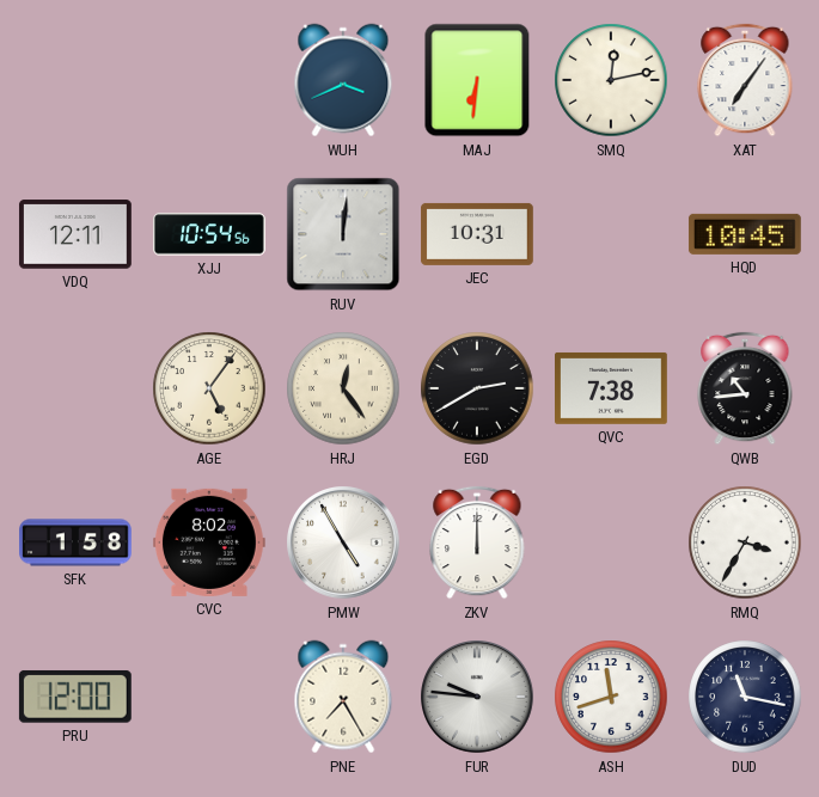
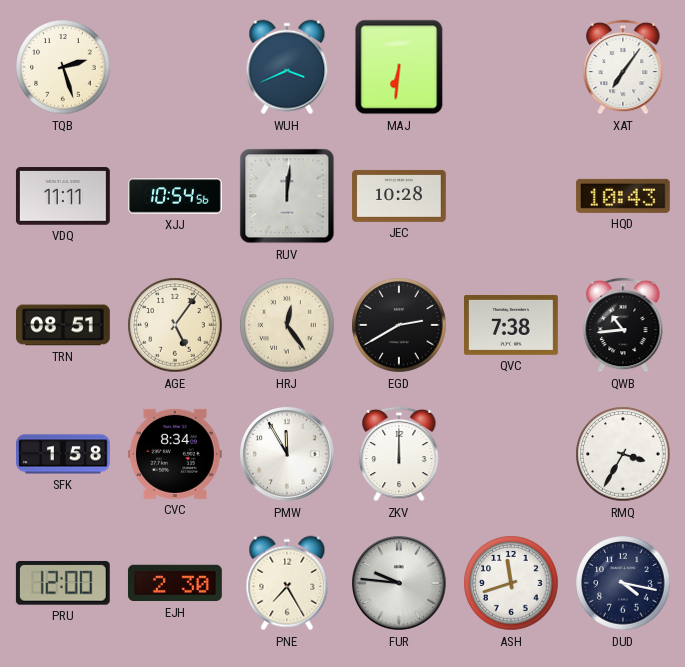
TQB: none -> 2:27
SMQ: 12:13 -> none
VDQ: 12:11 -> 11:11
JEC: 10:31 -> 10:28
HQD: 10:45 -> 10:43
TRN: none -> 08:51
CVC: 8:02 -> 8:34
PMW: 4:55 -> 11:55
EJH: none -> 2:30
DUD: 11:17 -> 4:17
